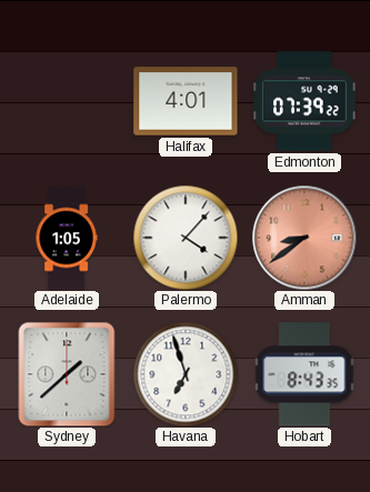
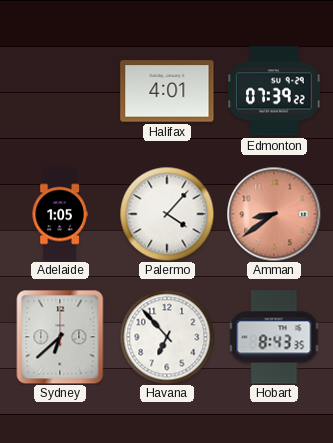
Sydney: 1:38 -> 6:38
Havana: 6:57 -> 6:53
